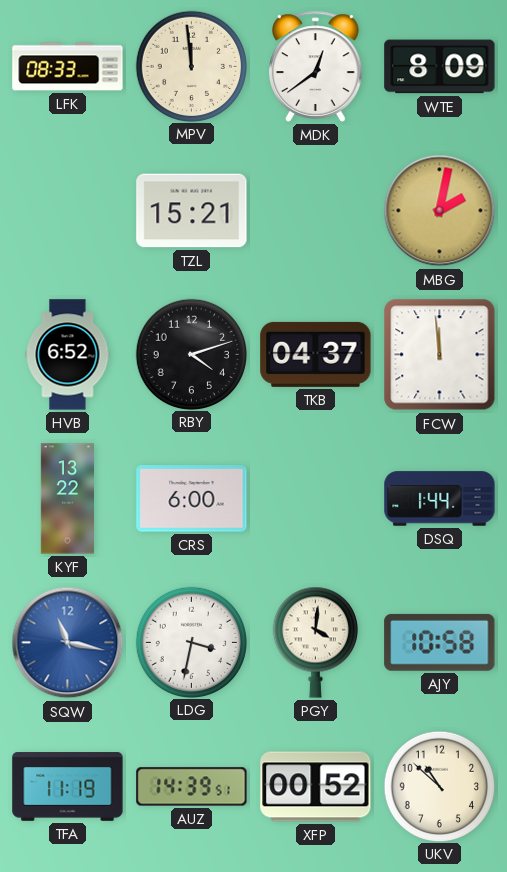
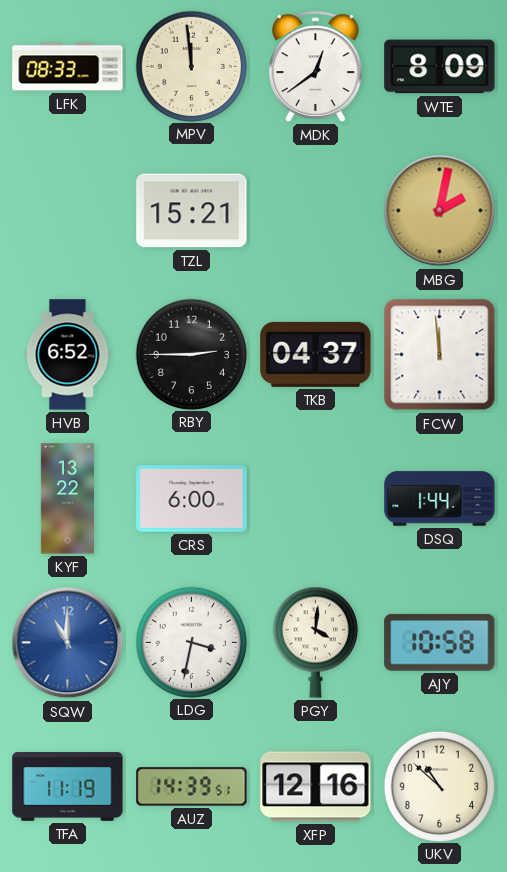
RBY: 4:12 -> 2:45
SQW: 11:17 -> 11:00
XFP: 00:52 -> 12:16
